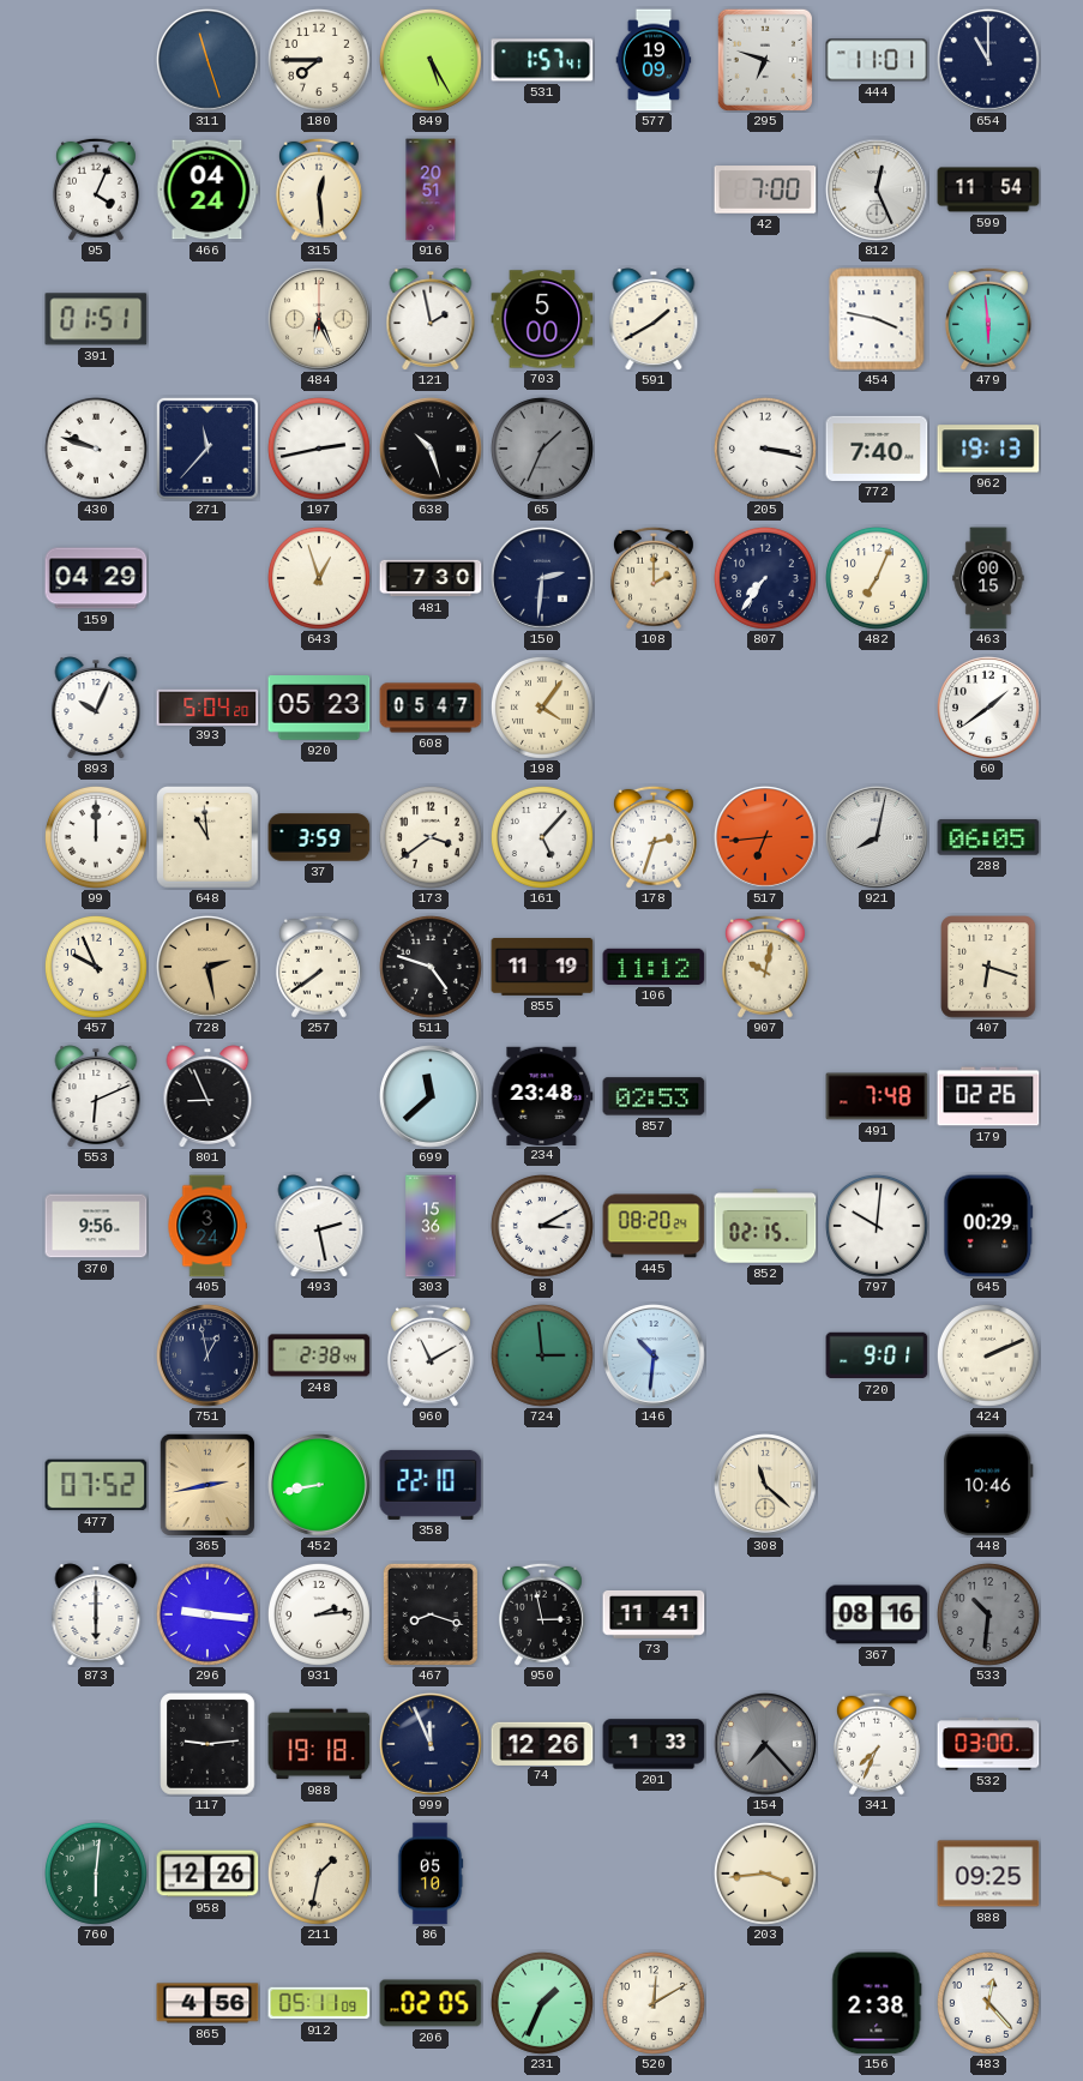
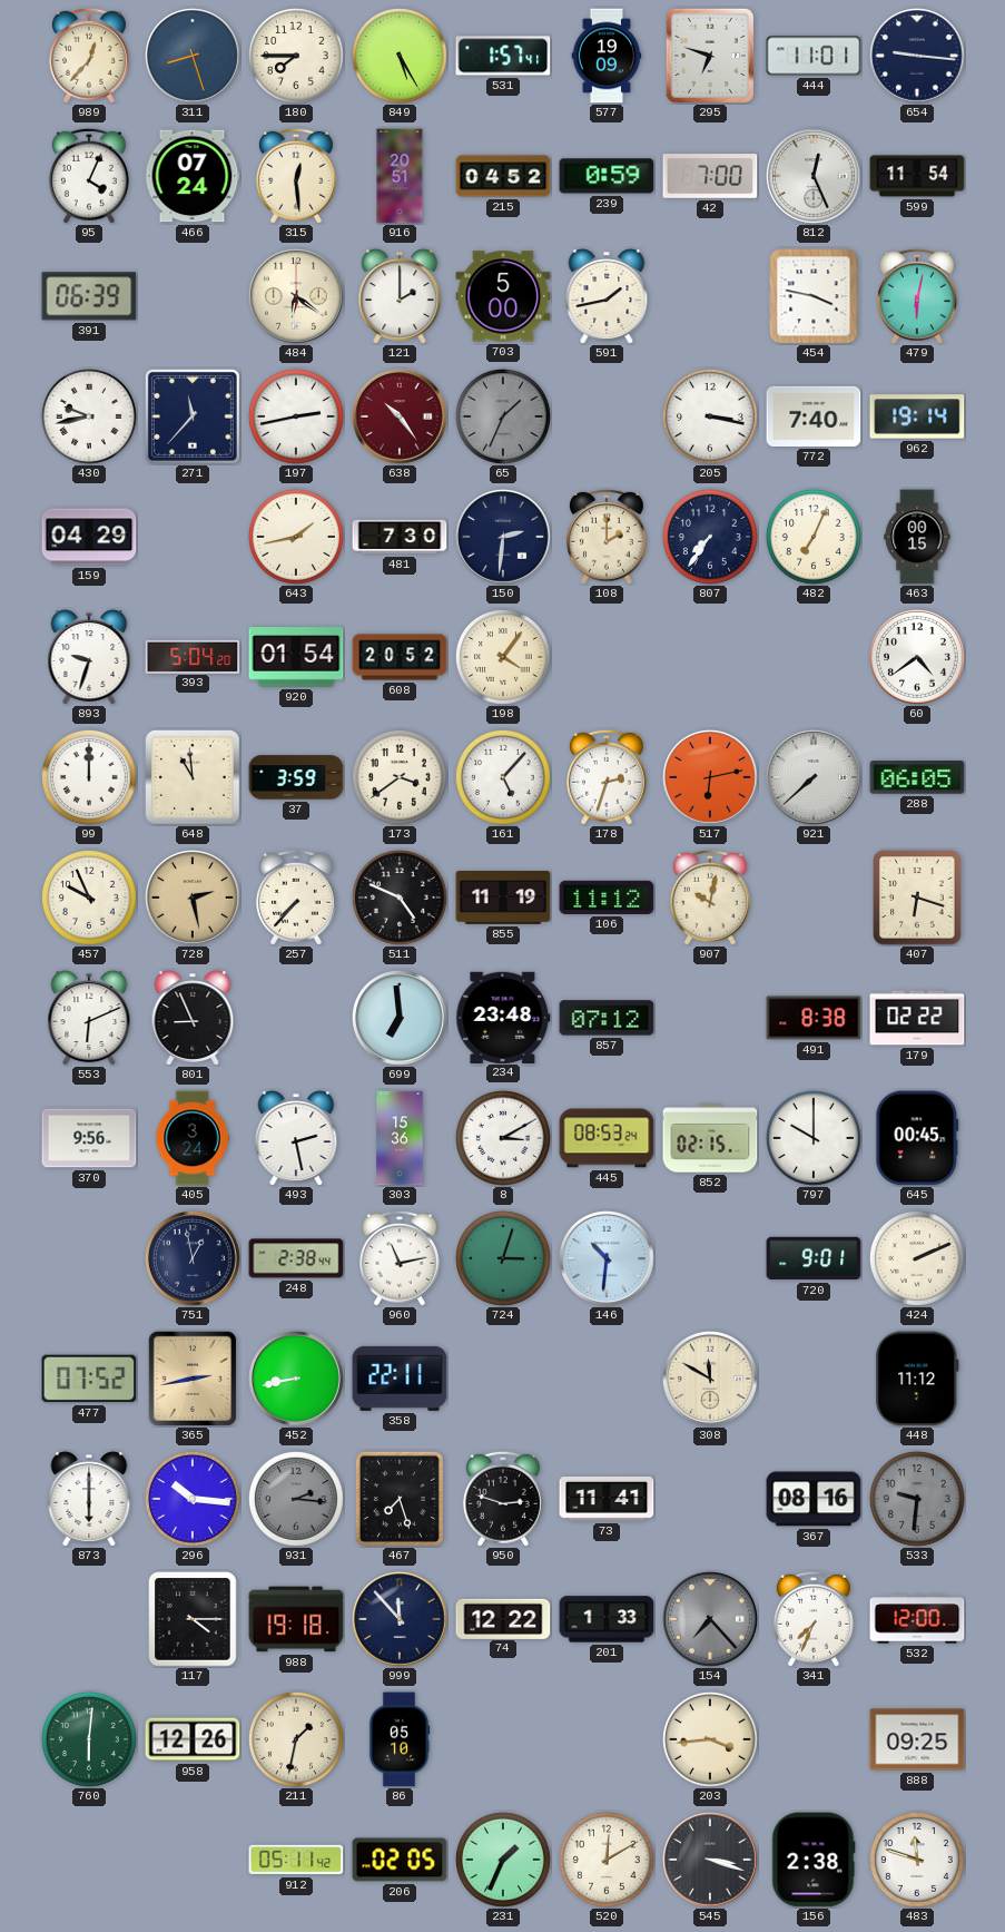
989: none -> 12:37
311: 11:27 -> 8:27
654: 11:00 -> 9:16
466: 04:24 -> 07:24
215: none -> 04:52
239: none -> 0:59
391: 01:51 -> 06:39
484: 6:26 -> 6:21
121: 1:58 -> 2:00
591: 1:40 -> 1:43
479: 5:59 -> 6:02
430: 9:48 -> 9:43
638: 10:27 -> 10:24
638 dial: black -> burgundy
962: 19:13 -> 19:14
643: 12:57 -> 1:43
893: 10:04 -> 9:33
920: 05:23 -> 01:54
608: 05:47 -> 20:52
60: 1:39 -> 4:39
517: 6:44 -> 6:13
921: 8:02 -> 7:38
257: 7:39 -> 7:37
511: 4:48 -> 4:49
699: 11:38 -> 6:59
857: 02:53 -> 07:12
491: 7:48 -> 8:38
179: 02:26 -> 02:22
445: 08:20 -> 08:53
797: 10:01 -> 10:00
645: 00:29 -> 00:45
960: 11:10 -> 11:13
724: 2:59 -> 3:03
358: 22:10 -> 22:11
308: 11:22 -> 11:50
448: 10:46 -> 11:12
296: 9:16 -> 10:16
931: 2:14 -> 2:16
931 dial: white -> grey
467: 8:18 -> 7:27
950: 2:58 -> 2:48
533: 10:31 -> 9:31
117: 9:14 -> 4:15
999: 11:56 -> 11:53
74: 12:26 -> 12:22
532: 03:00 -> 12:00
865: 4:56 -> none
912: 05:11:09 -> 05:11:42
545: none -> 3:18
483: 12:23 -> 11:48
